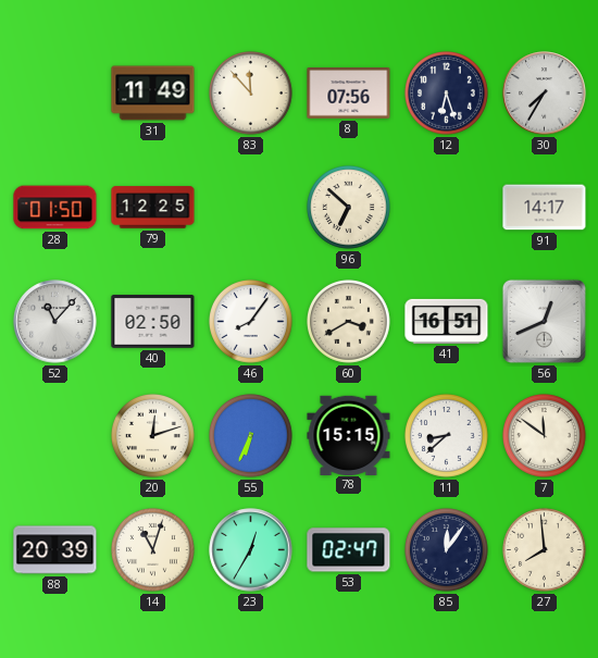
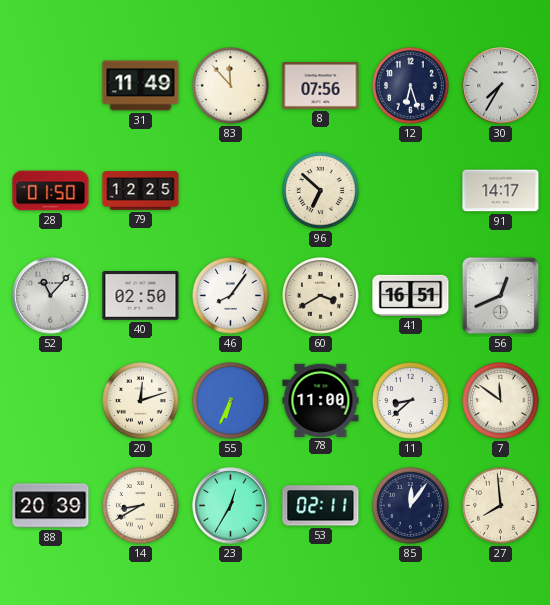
78: 15:15 -> 11:00
14: 11:03 -> 8:40
53: 02:47 -> 02:11
